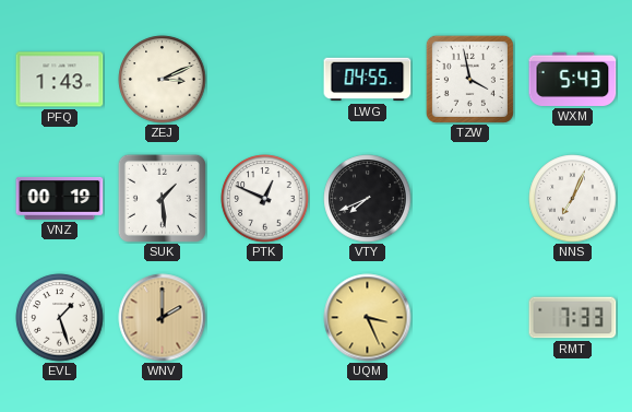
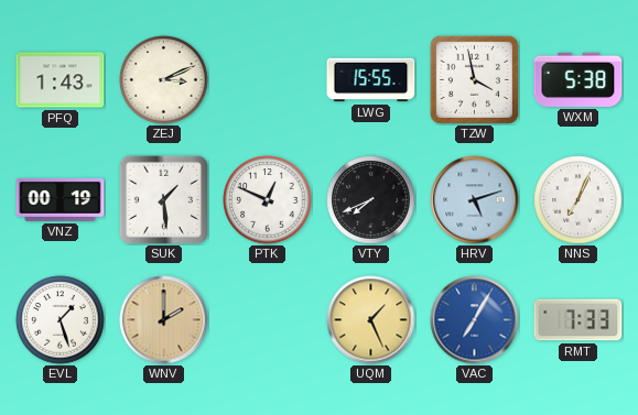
LWG: 04:55 -> 15:55
WXM: 5:43 -> 5:38
HRV: none -> 5:12
UQM: 3:26 -> 1:26
VAC: none -> 7:05
